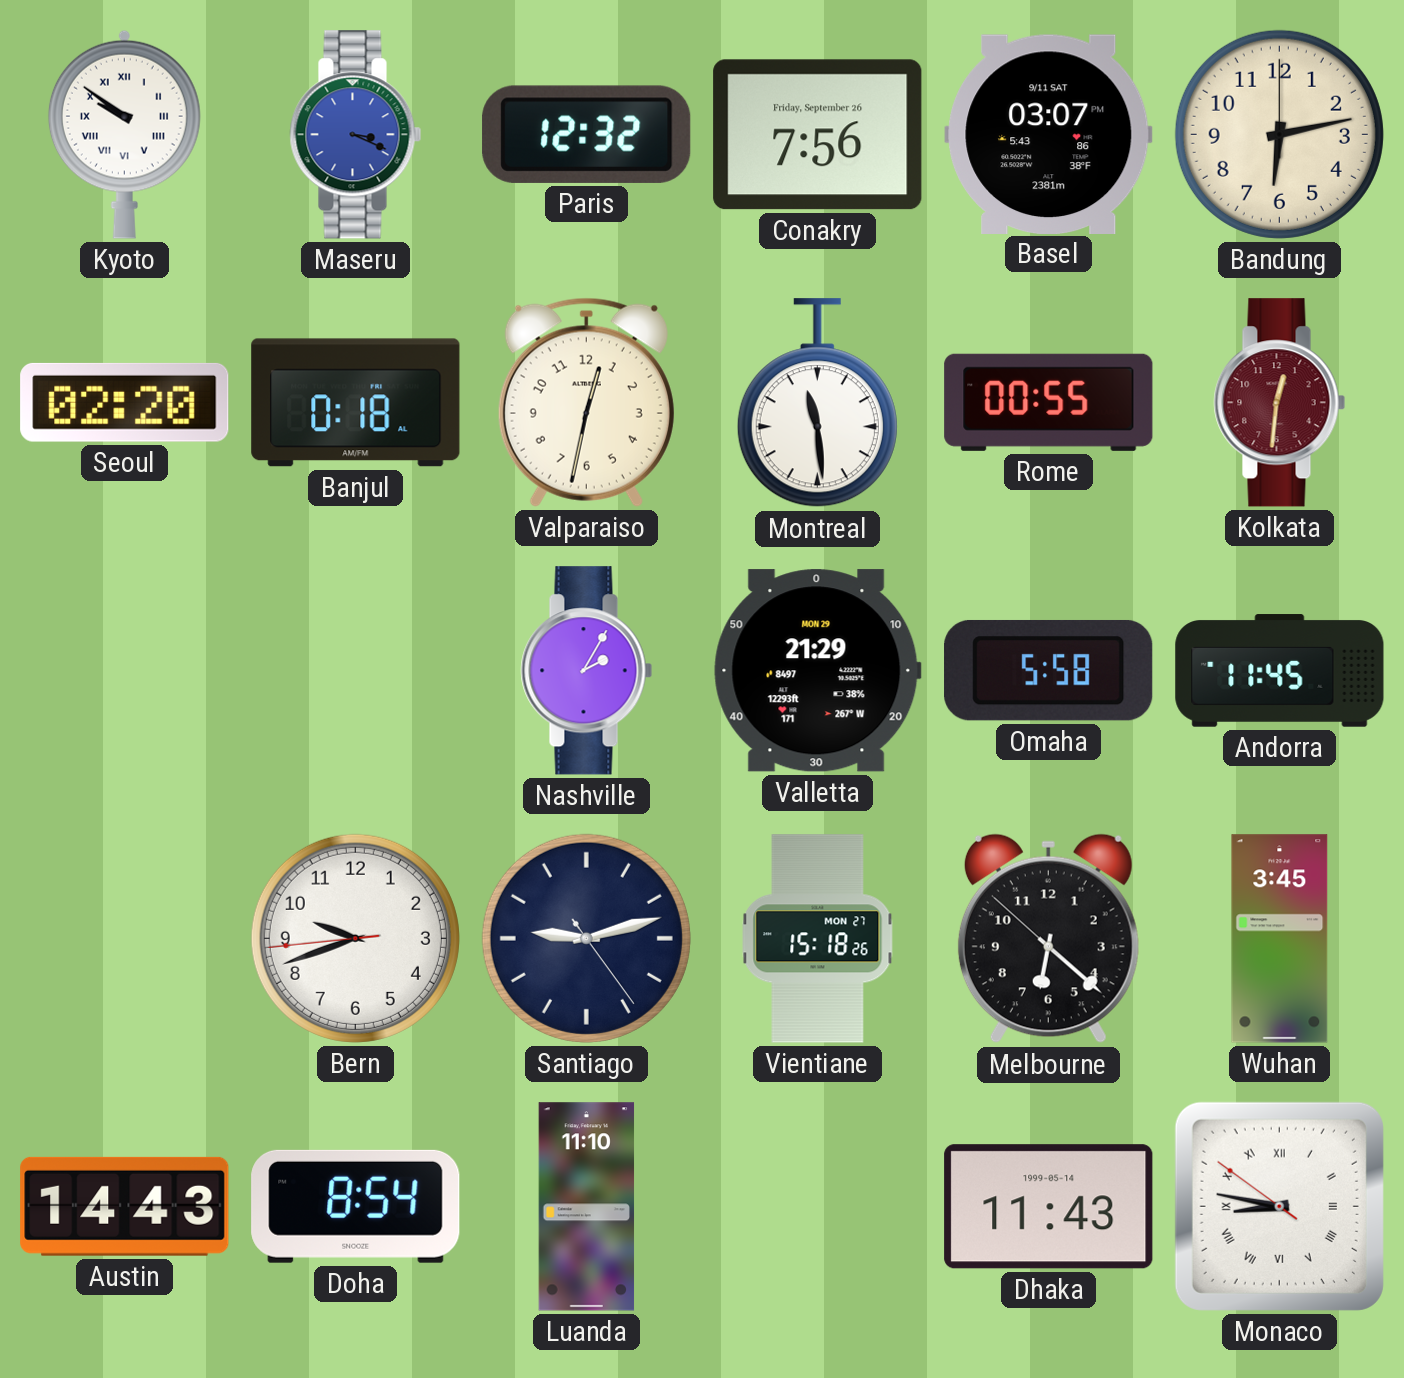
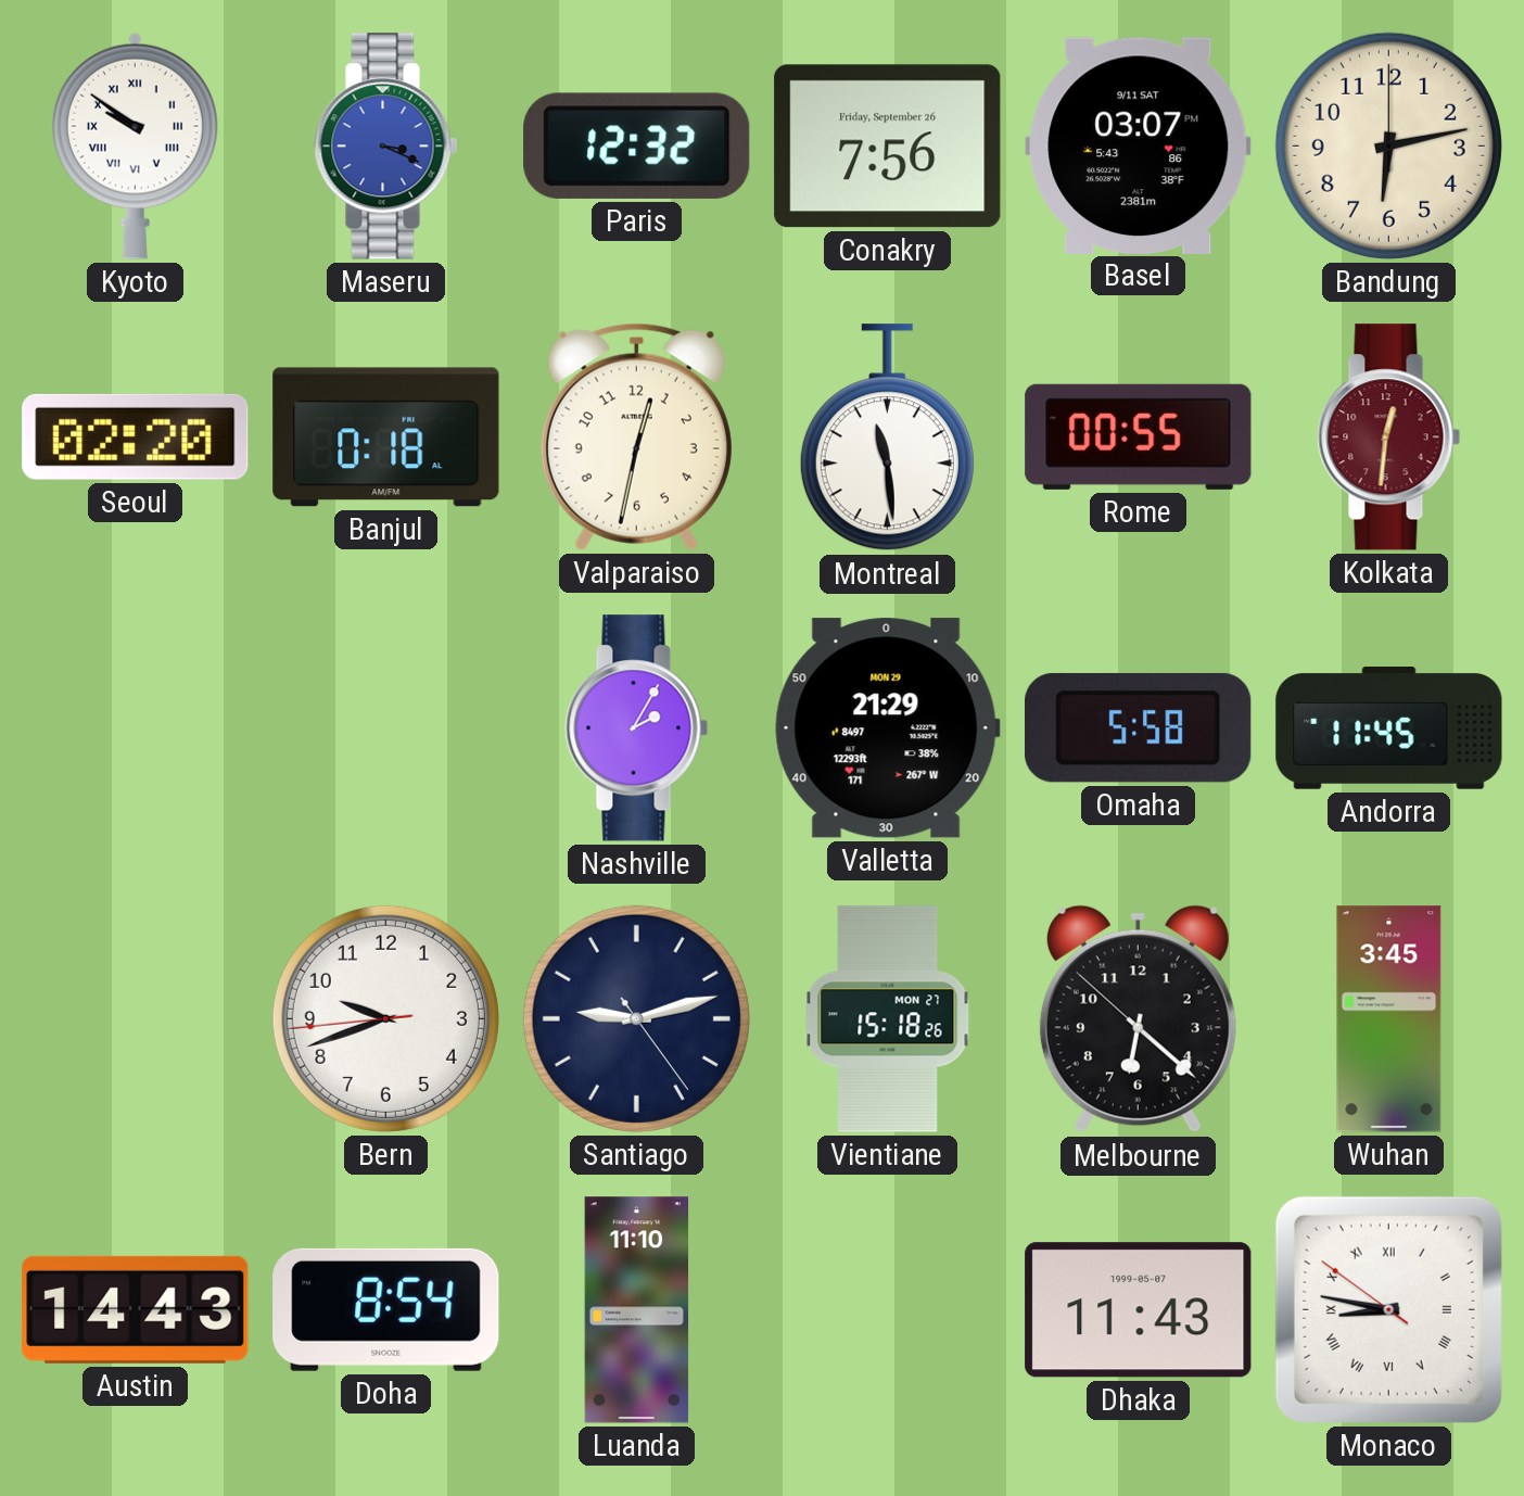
Dhaka date: 1999-05-14 -> 1999-05-07
